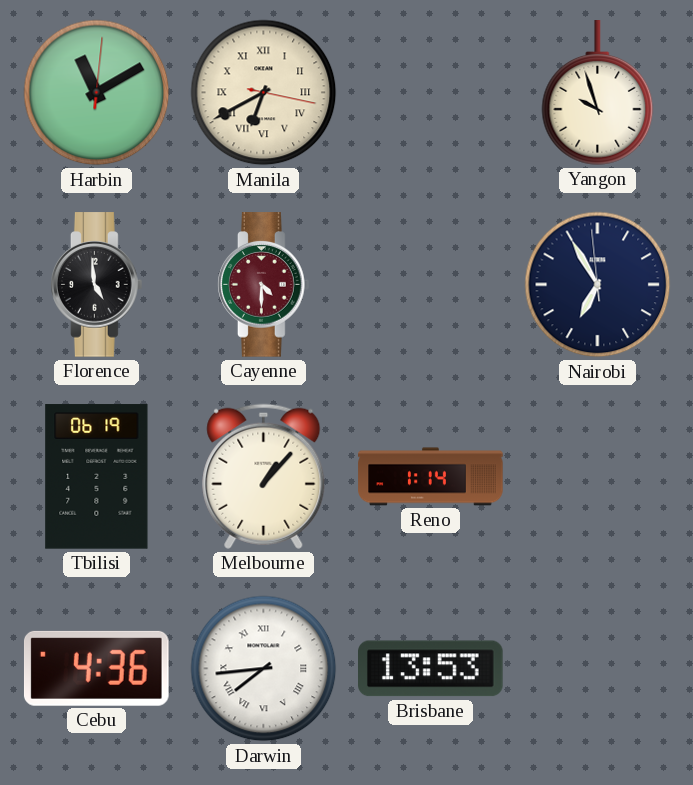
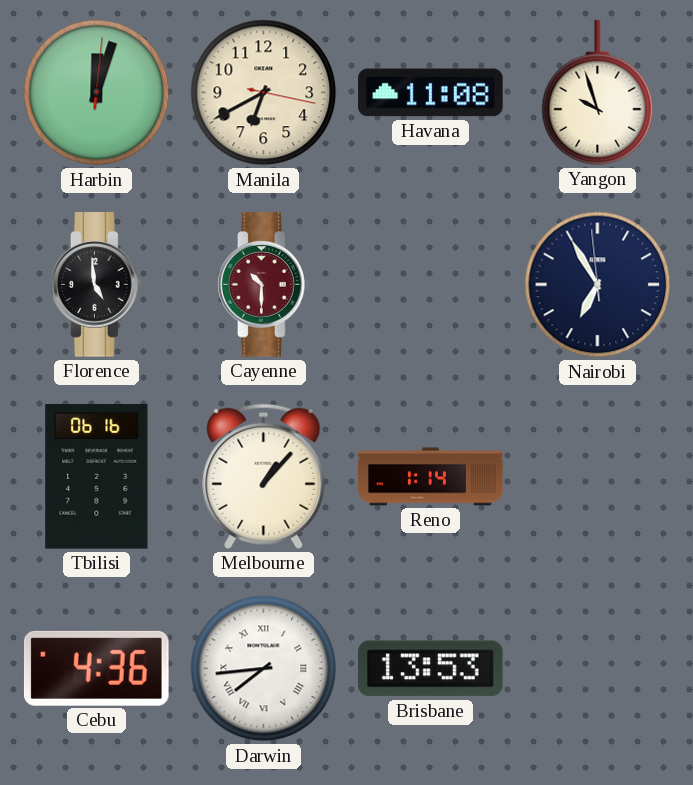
Harbin: 11:10 -> 12:03
Manila numerals: Roman -> Arabic
Havana: none -> 11:08
Cayenne: 4:30 -> 10:30
Tbilisi: 06:19 -> 06:16
